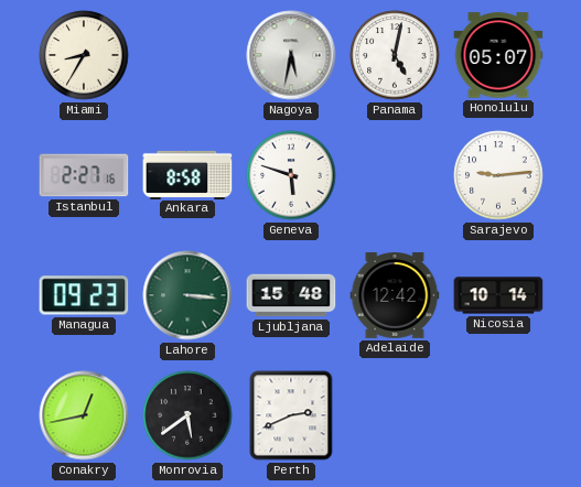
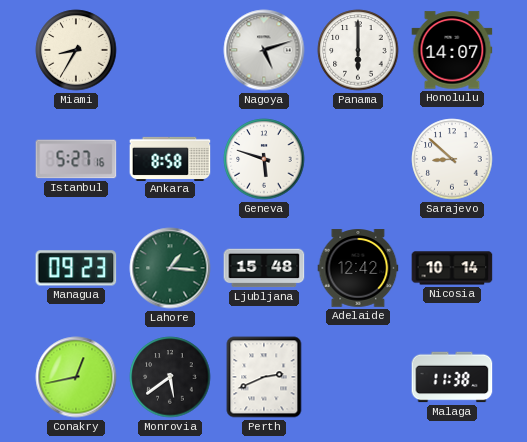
Nagoya: 5:32 -> 5:12
Panama: 5:02 -> 6:00
Honolulu: 05:07 -> 14:07
Istanbul: 2:27 -> 5:27
Sarajevo: 9:14 -> 8:52
Lahore: 3:16 -> 1:16
Malaga: none -> 11:38
